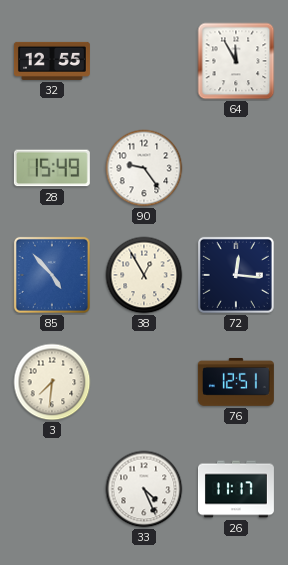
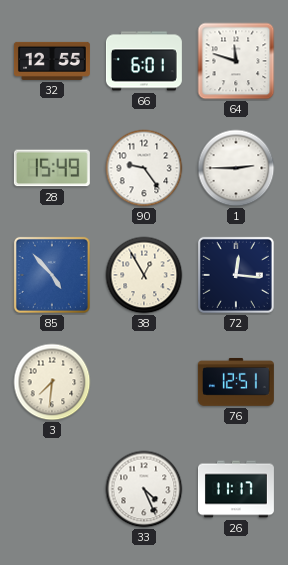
66: none -> 6:01
64: 11:55 -> 11:48
1: none -> 2:45
